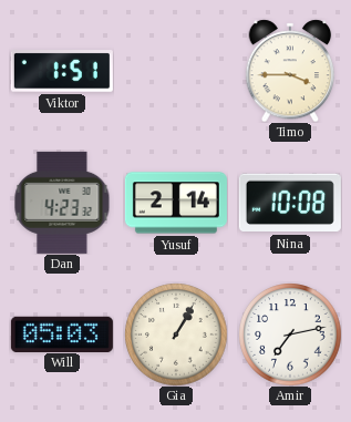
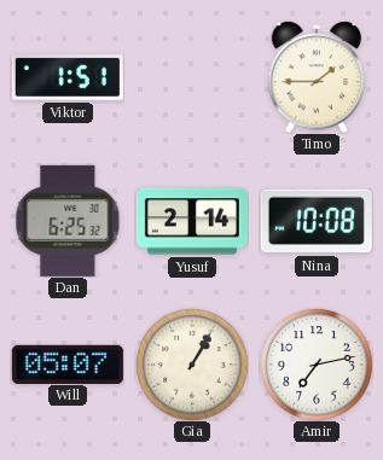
Timo: 3:45 -> 1:45
Dan: 4:23 -> 6:25
Will: 05:03 -> 05:07
